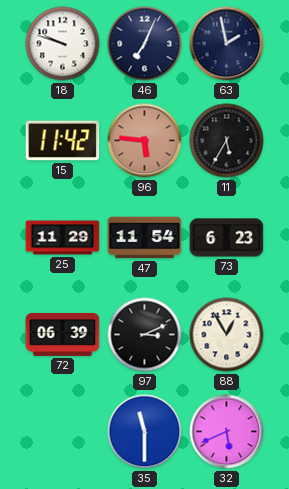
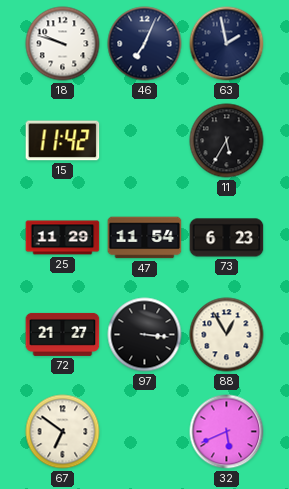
96: 5:46 -> none
72: 06:39 -> 21:27
97: 3:11 -> 3:16
67: none -> 6:51
35: 11:30 -> none
